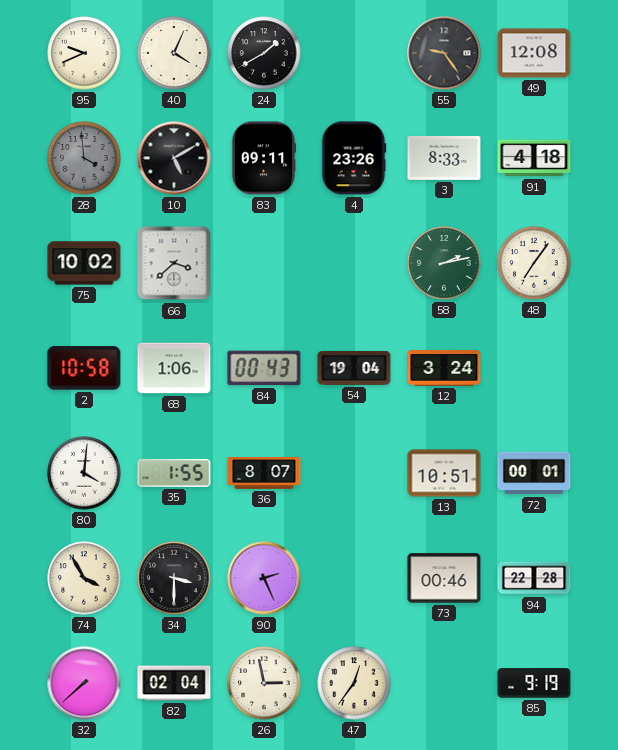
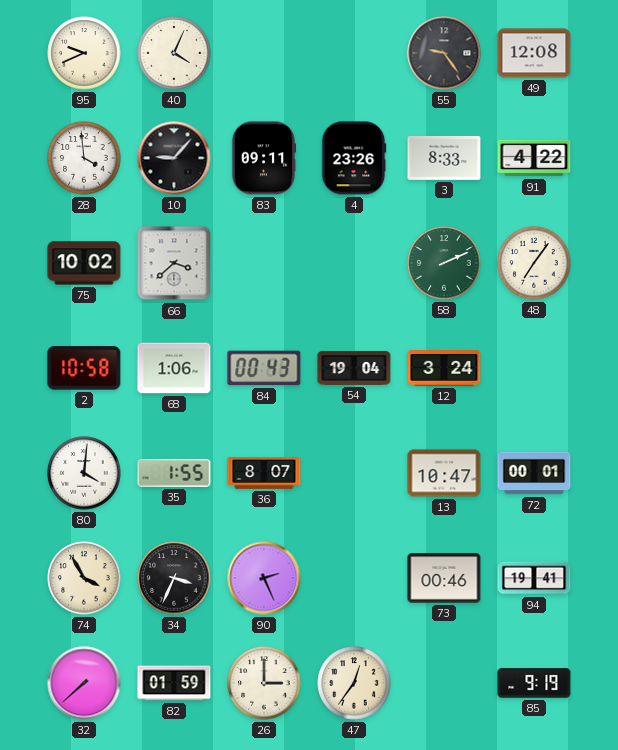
24: 1:40 -> none
28 dial: grey -> white
10: 5:10 -> 9:07
91: 4:18 -> 4:22
58: 2:13 -> 2:11
13: 10:51 -> 10:47
34: 3:30 -> 3:34
94: 22:28 -> 19:41
82: 02:04 -> 01:59
26: 2:58 -> 3:00
